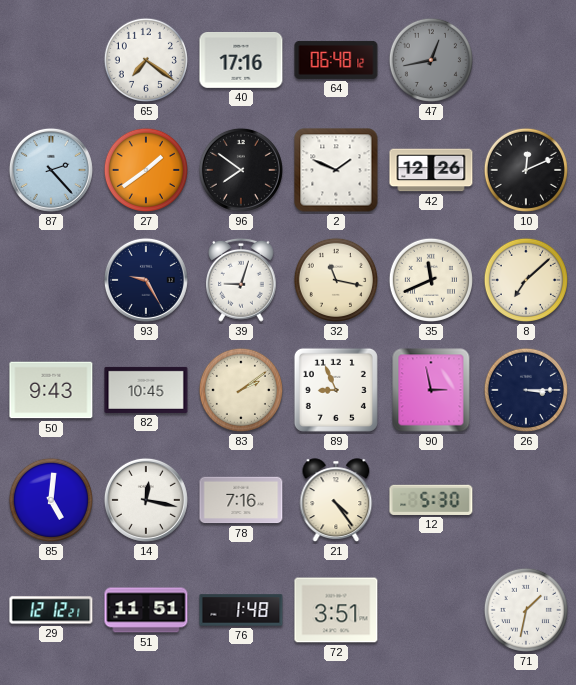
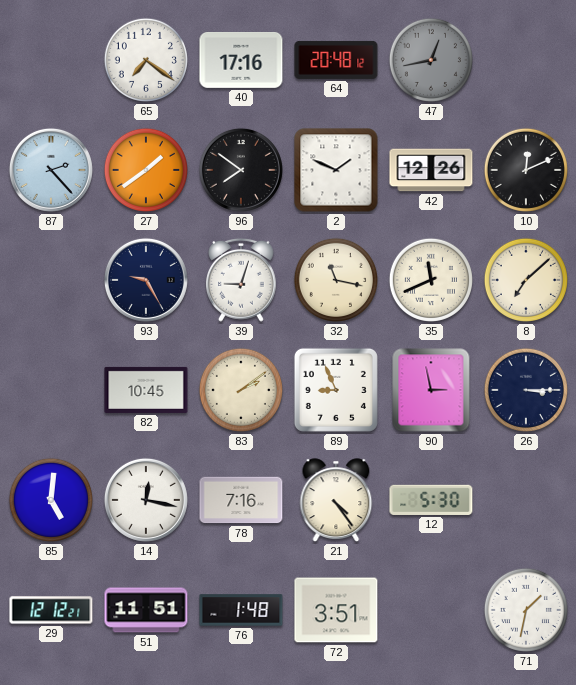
64: 06:48 -> 20:48
50: 9:43 -> none
